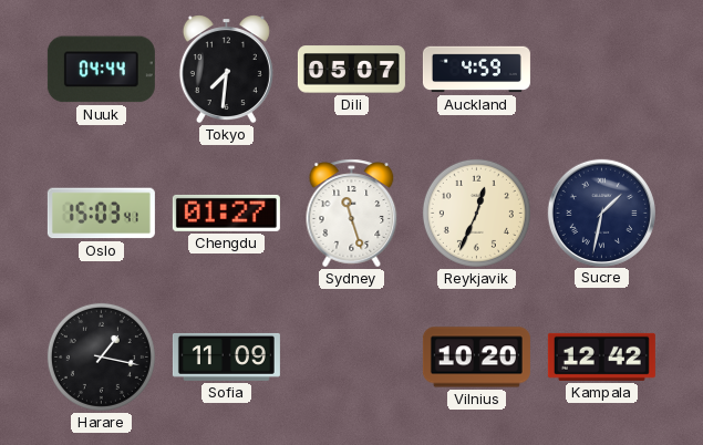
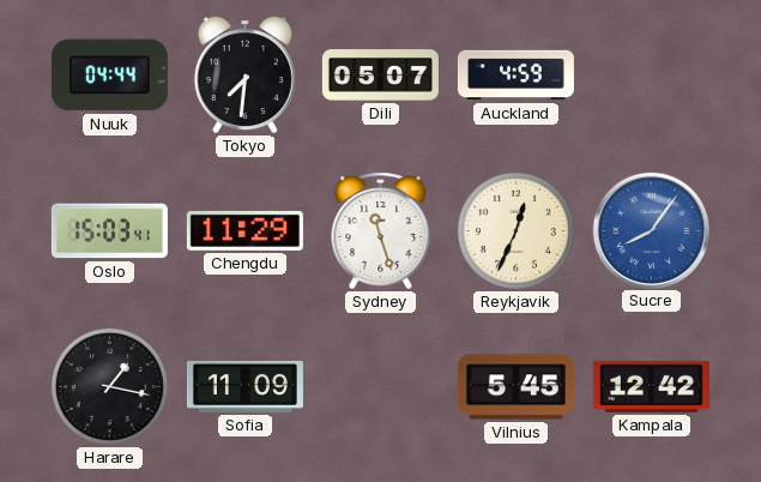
Chengdu: 01:27 -> 11:29
Sucre: 1:32 -> 8:06
Sucre dial: navy -> blue
Vilnius: 10:20 -> 5:45
